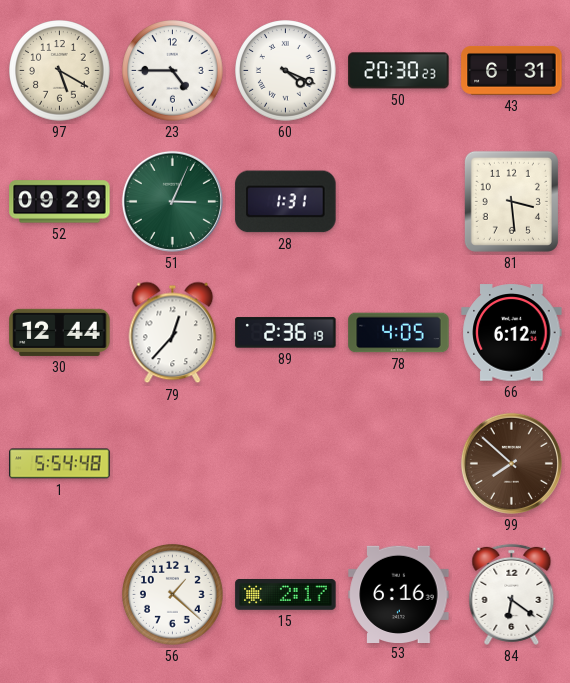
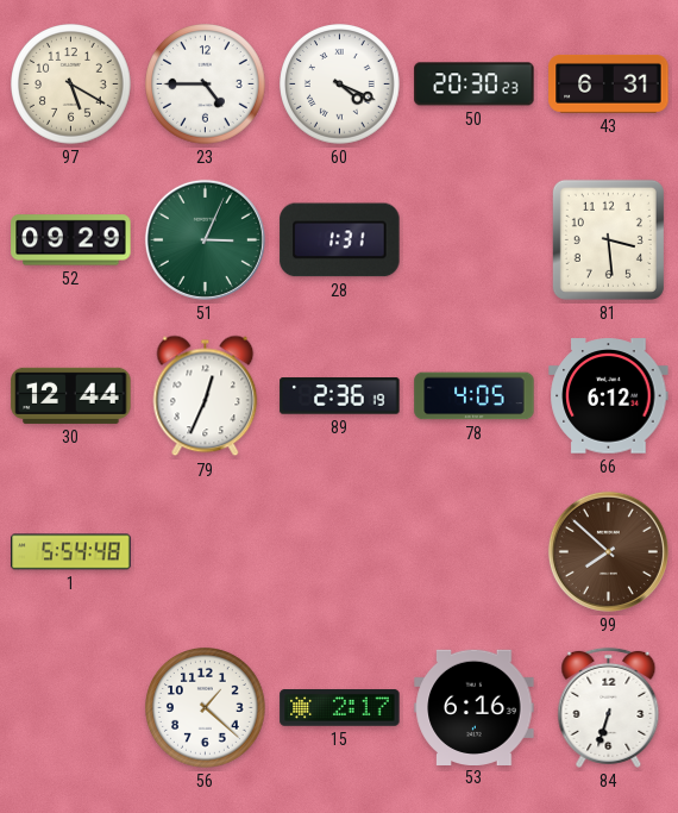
79: 12:37 -> 12:34
84: 6:21 -> 6:33
